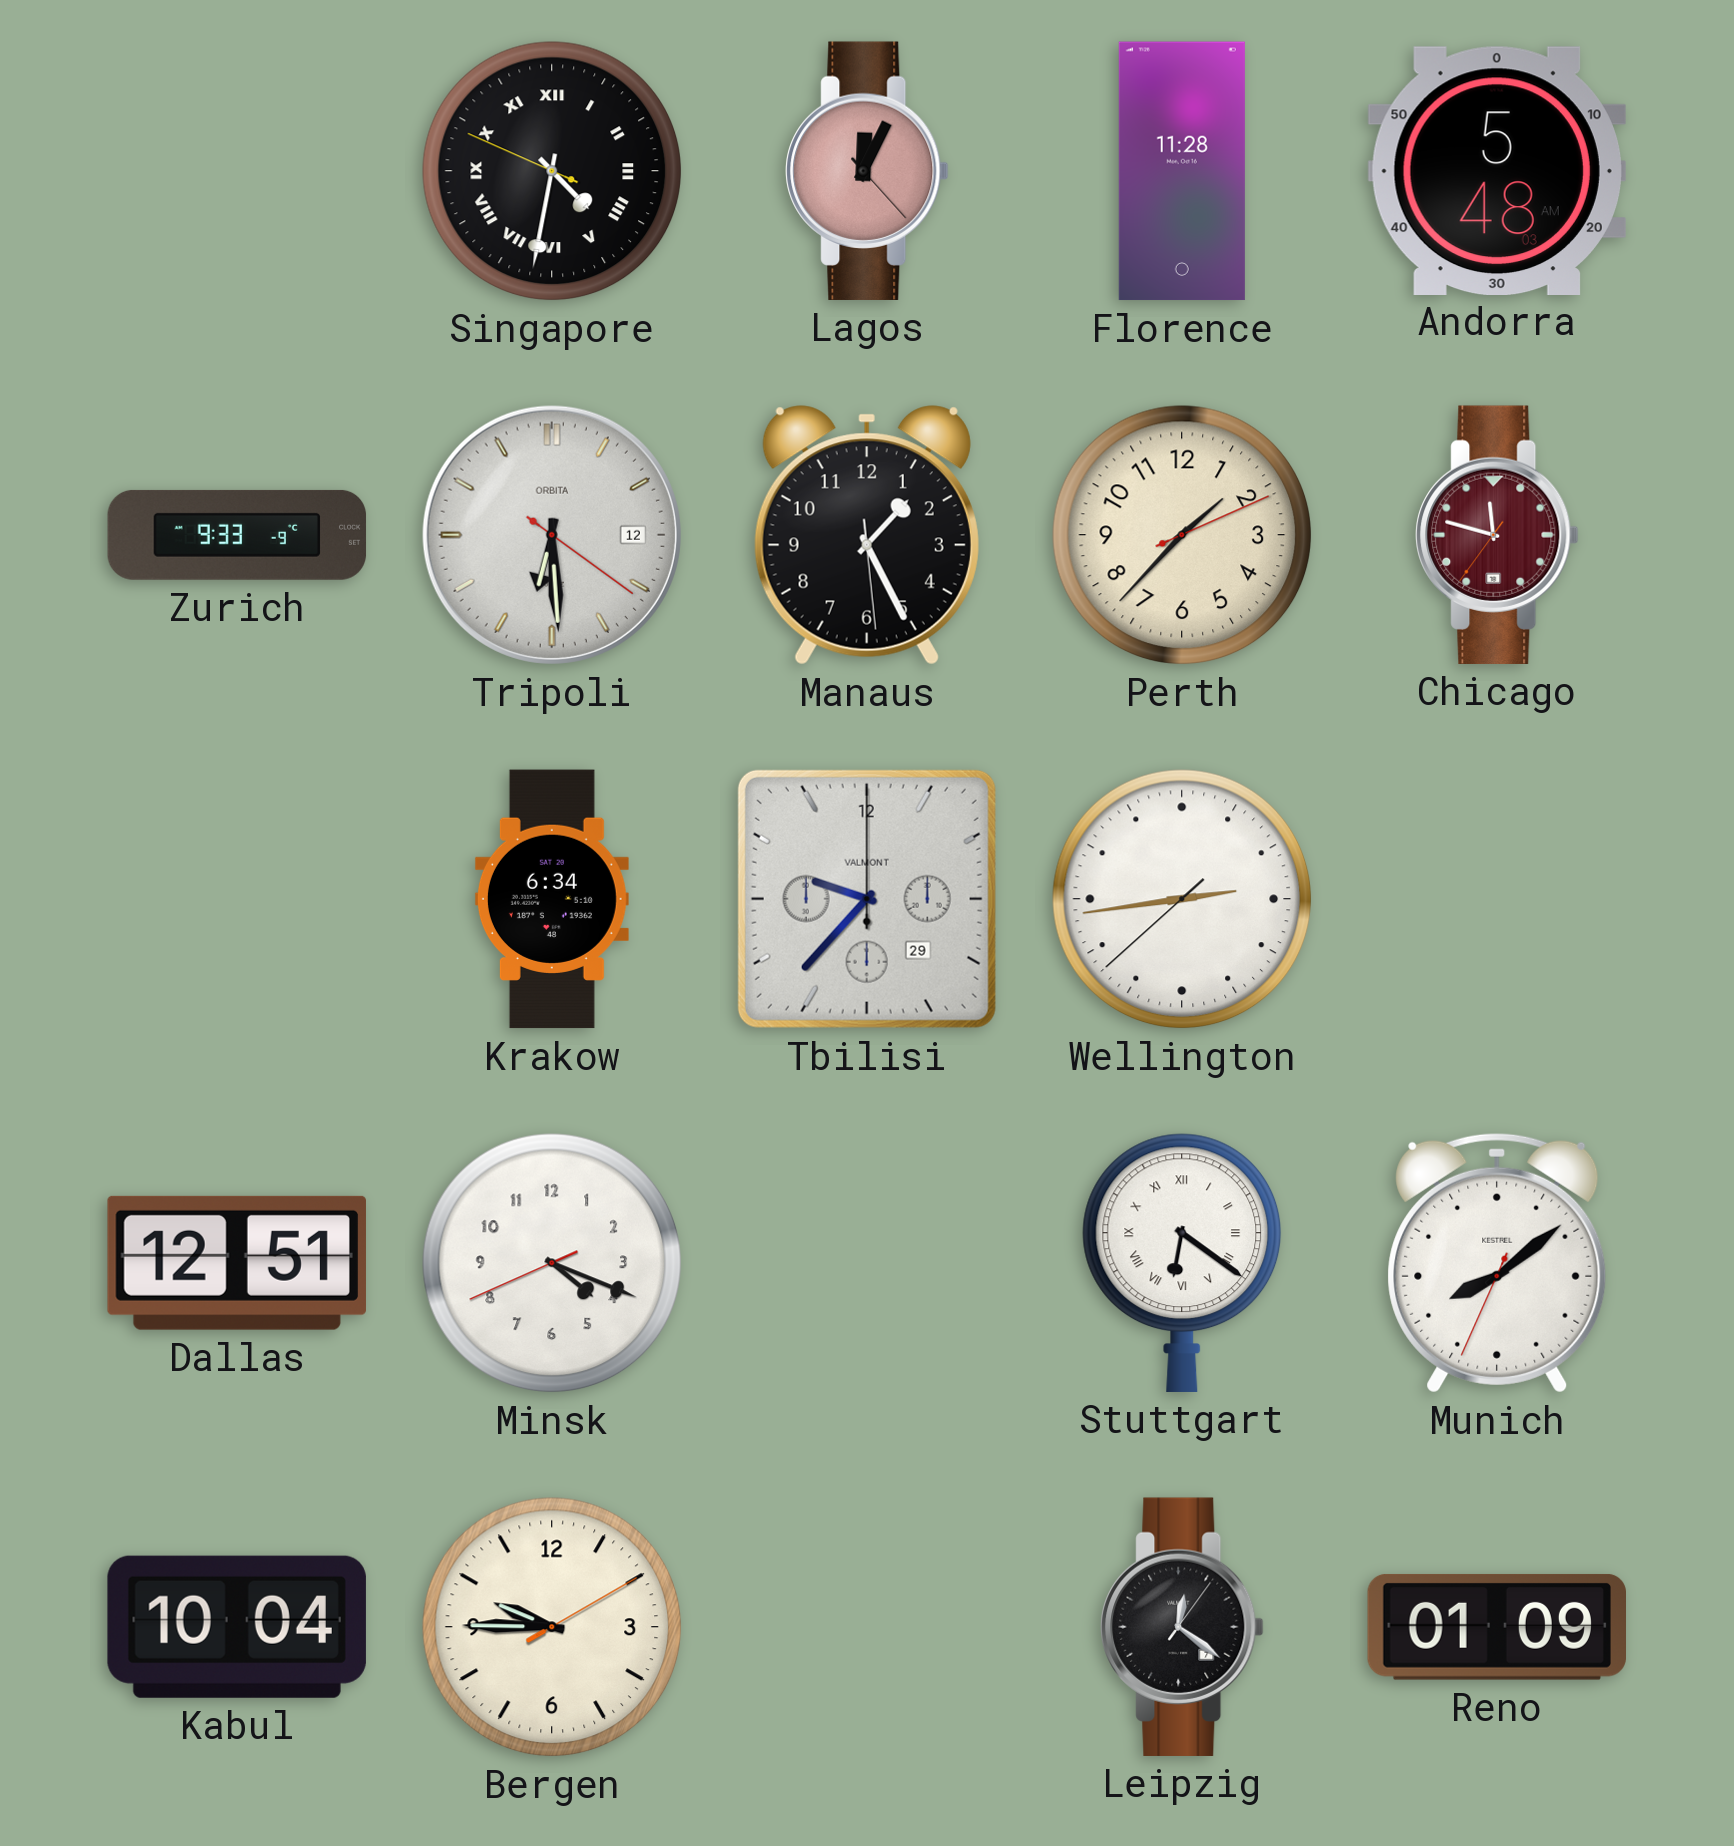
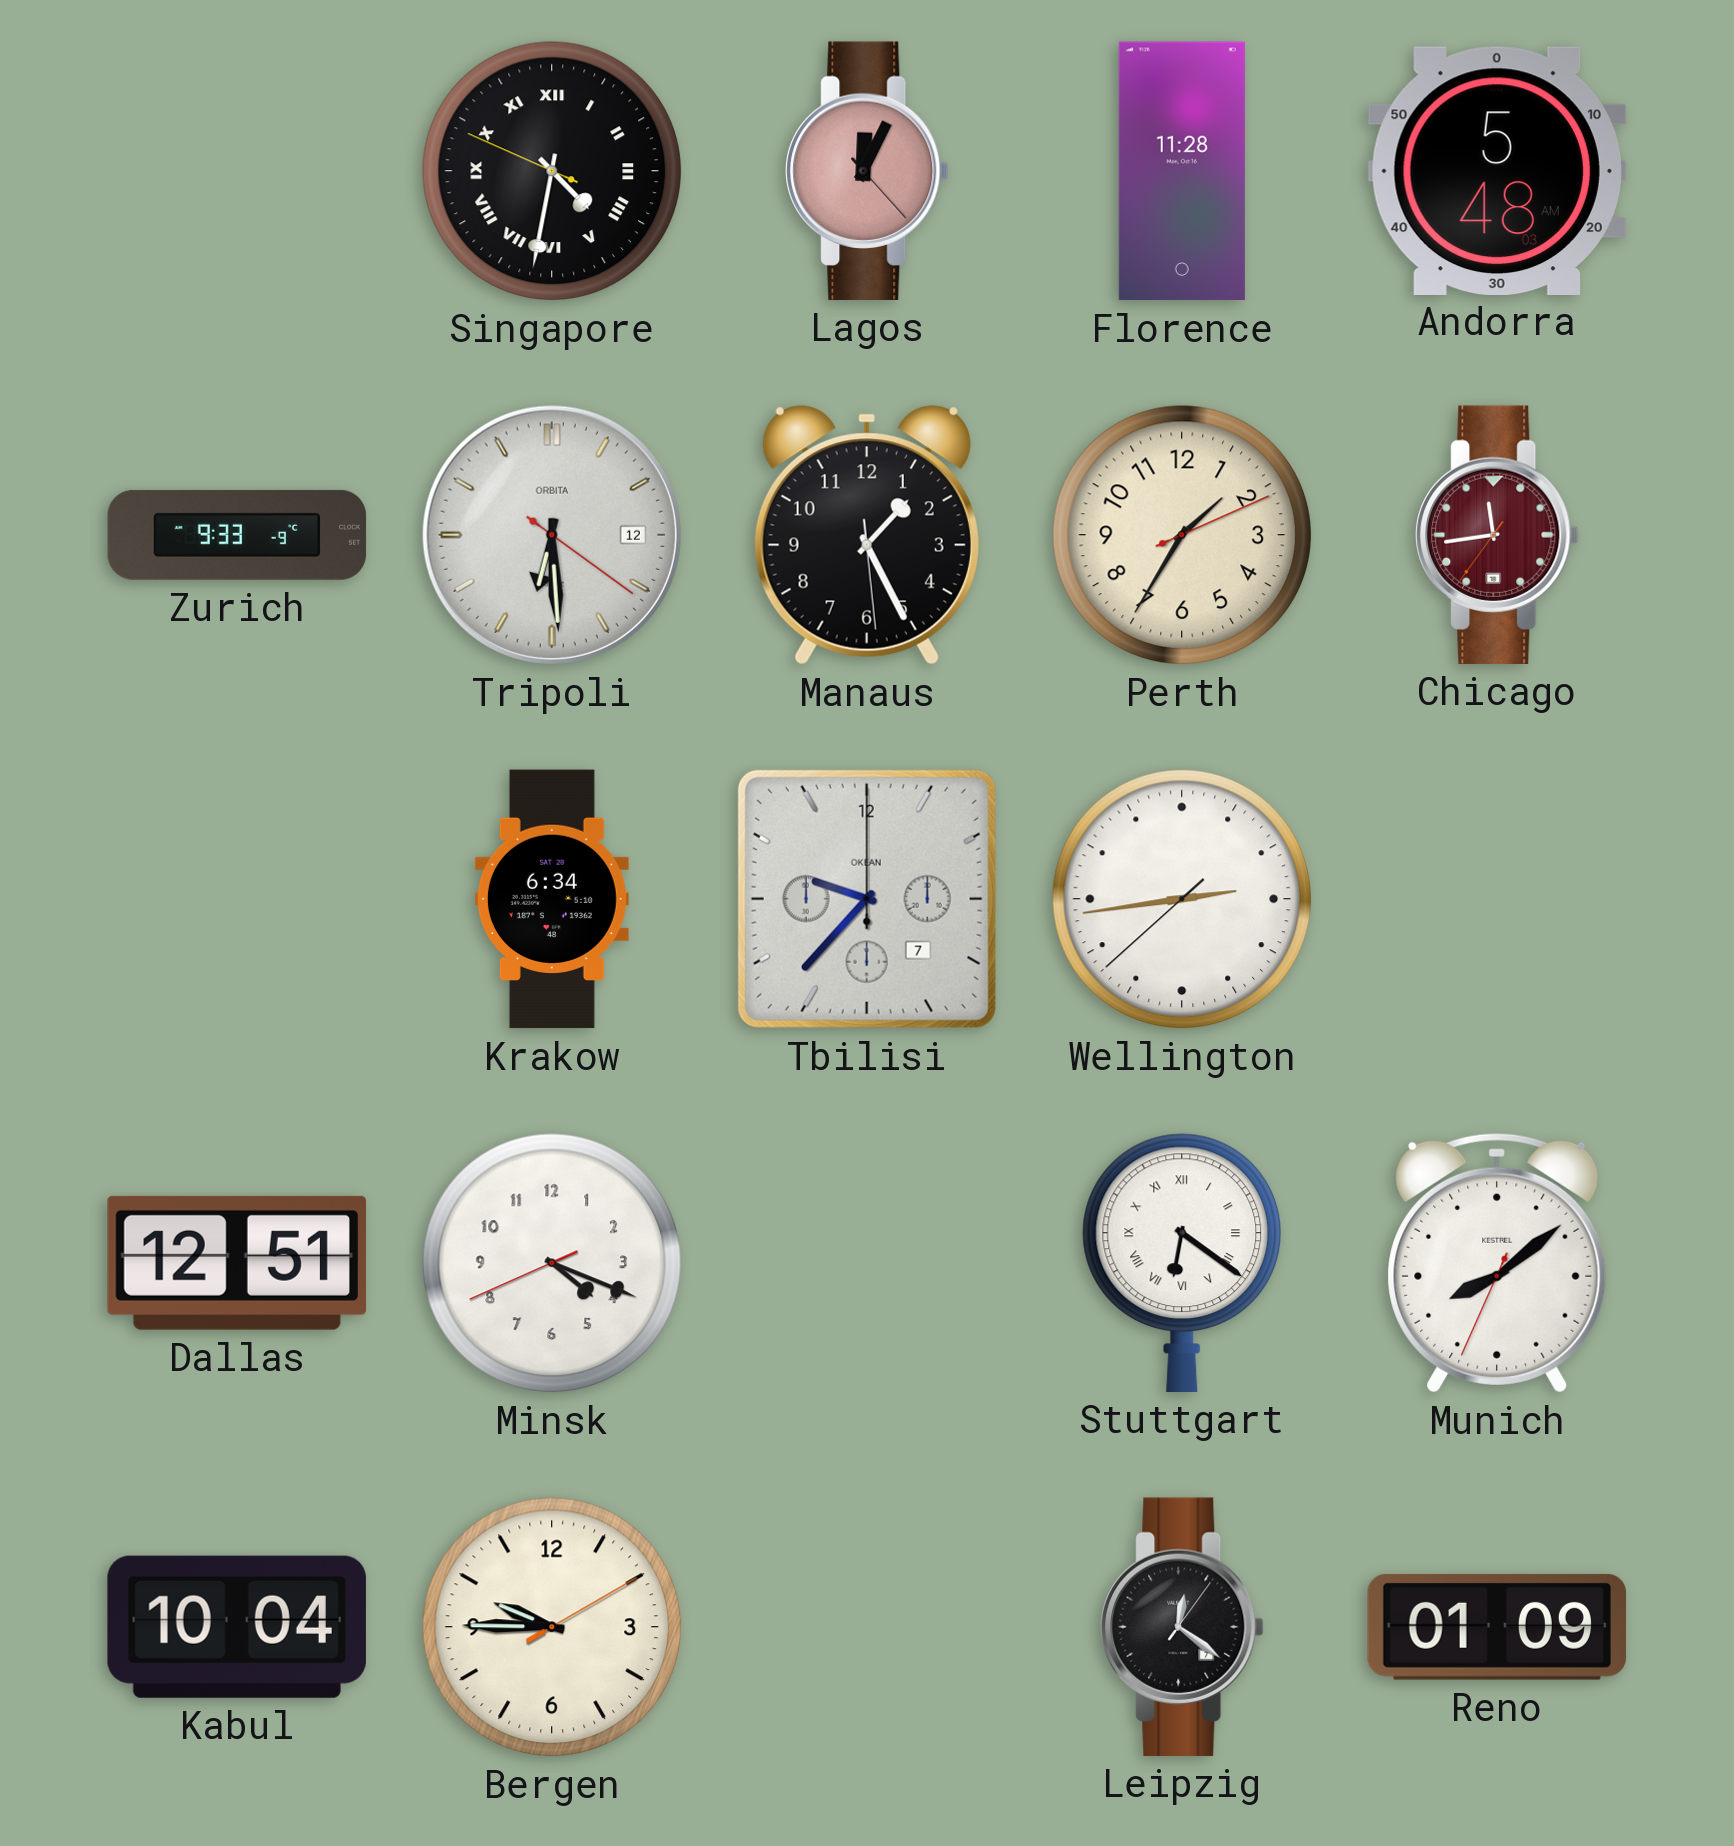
Perth: 1:37 -> 1:35
Chicago: 11:47 -> 11:43
Tbilisi date: 29 -> 7
Tbilisi brand: VALMONT -> OKEAN
